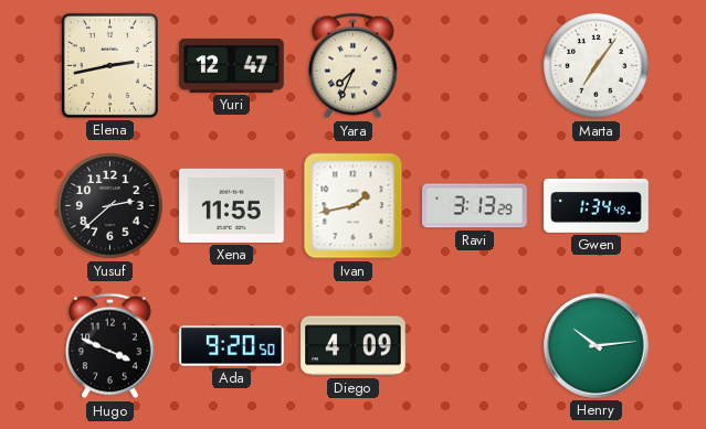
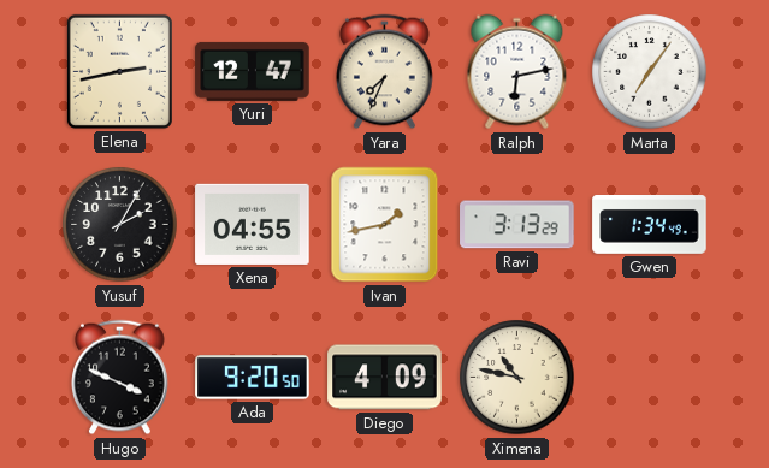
Ralph: none -> 6:13
Yusuf: 2:38 -> 2:05
Xena: 11:55 -> 04:55
Ximena: none -> 10:47
Henry: 10:14 -> none
